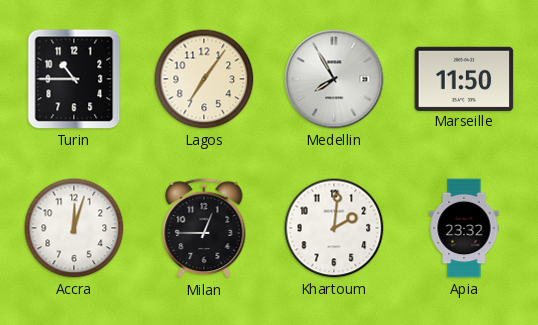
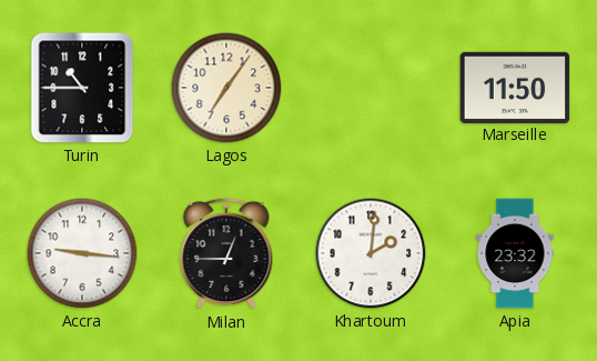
Medellin: 7:55 -> none
Accra: 12:03 -> 9:16
